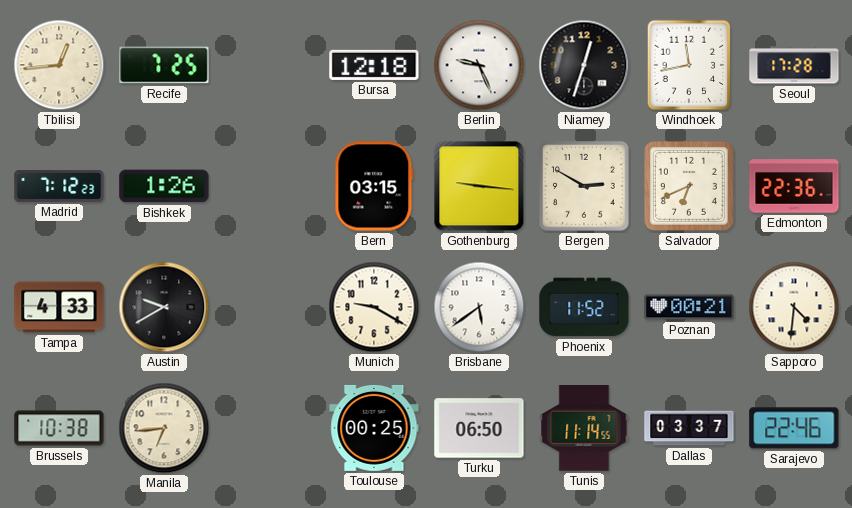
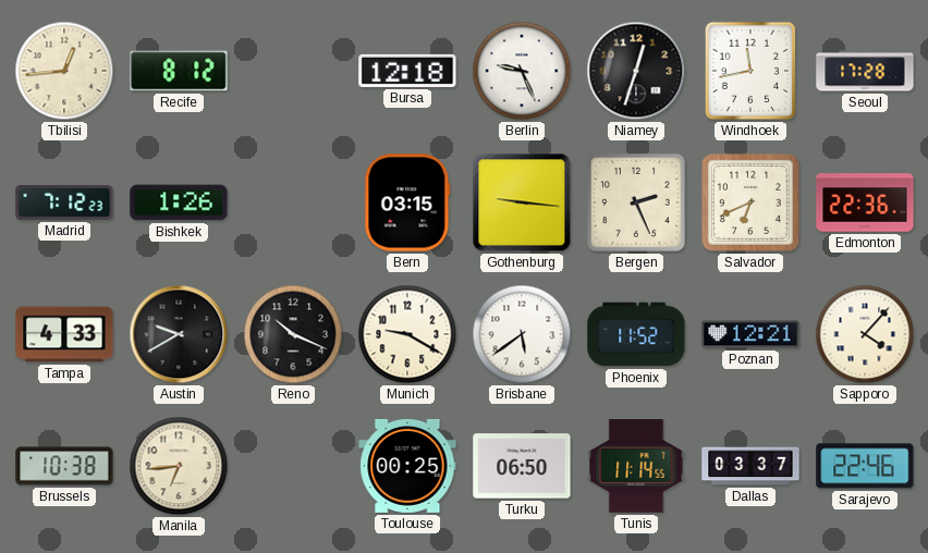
Recife: 7:25 -> 8:12
Bergen: 2:50 -> 2:26
Reno: none -> 10:19
Poznan: 00:21 -> 12:21
Sapporo: 4:31 -> 4:07
